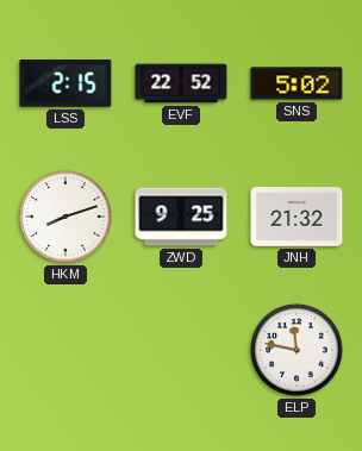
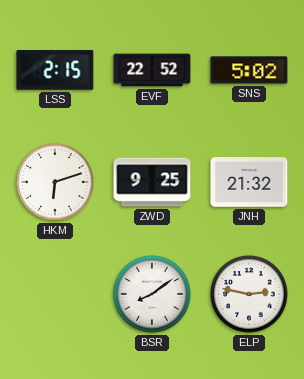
HKM: 8:12 -> 6:12
BSR: none -> 8:09
ELP: 11:47 -> 2:47
